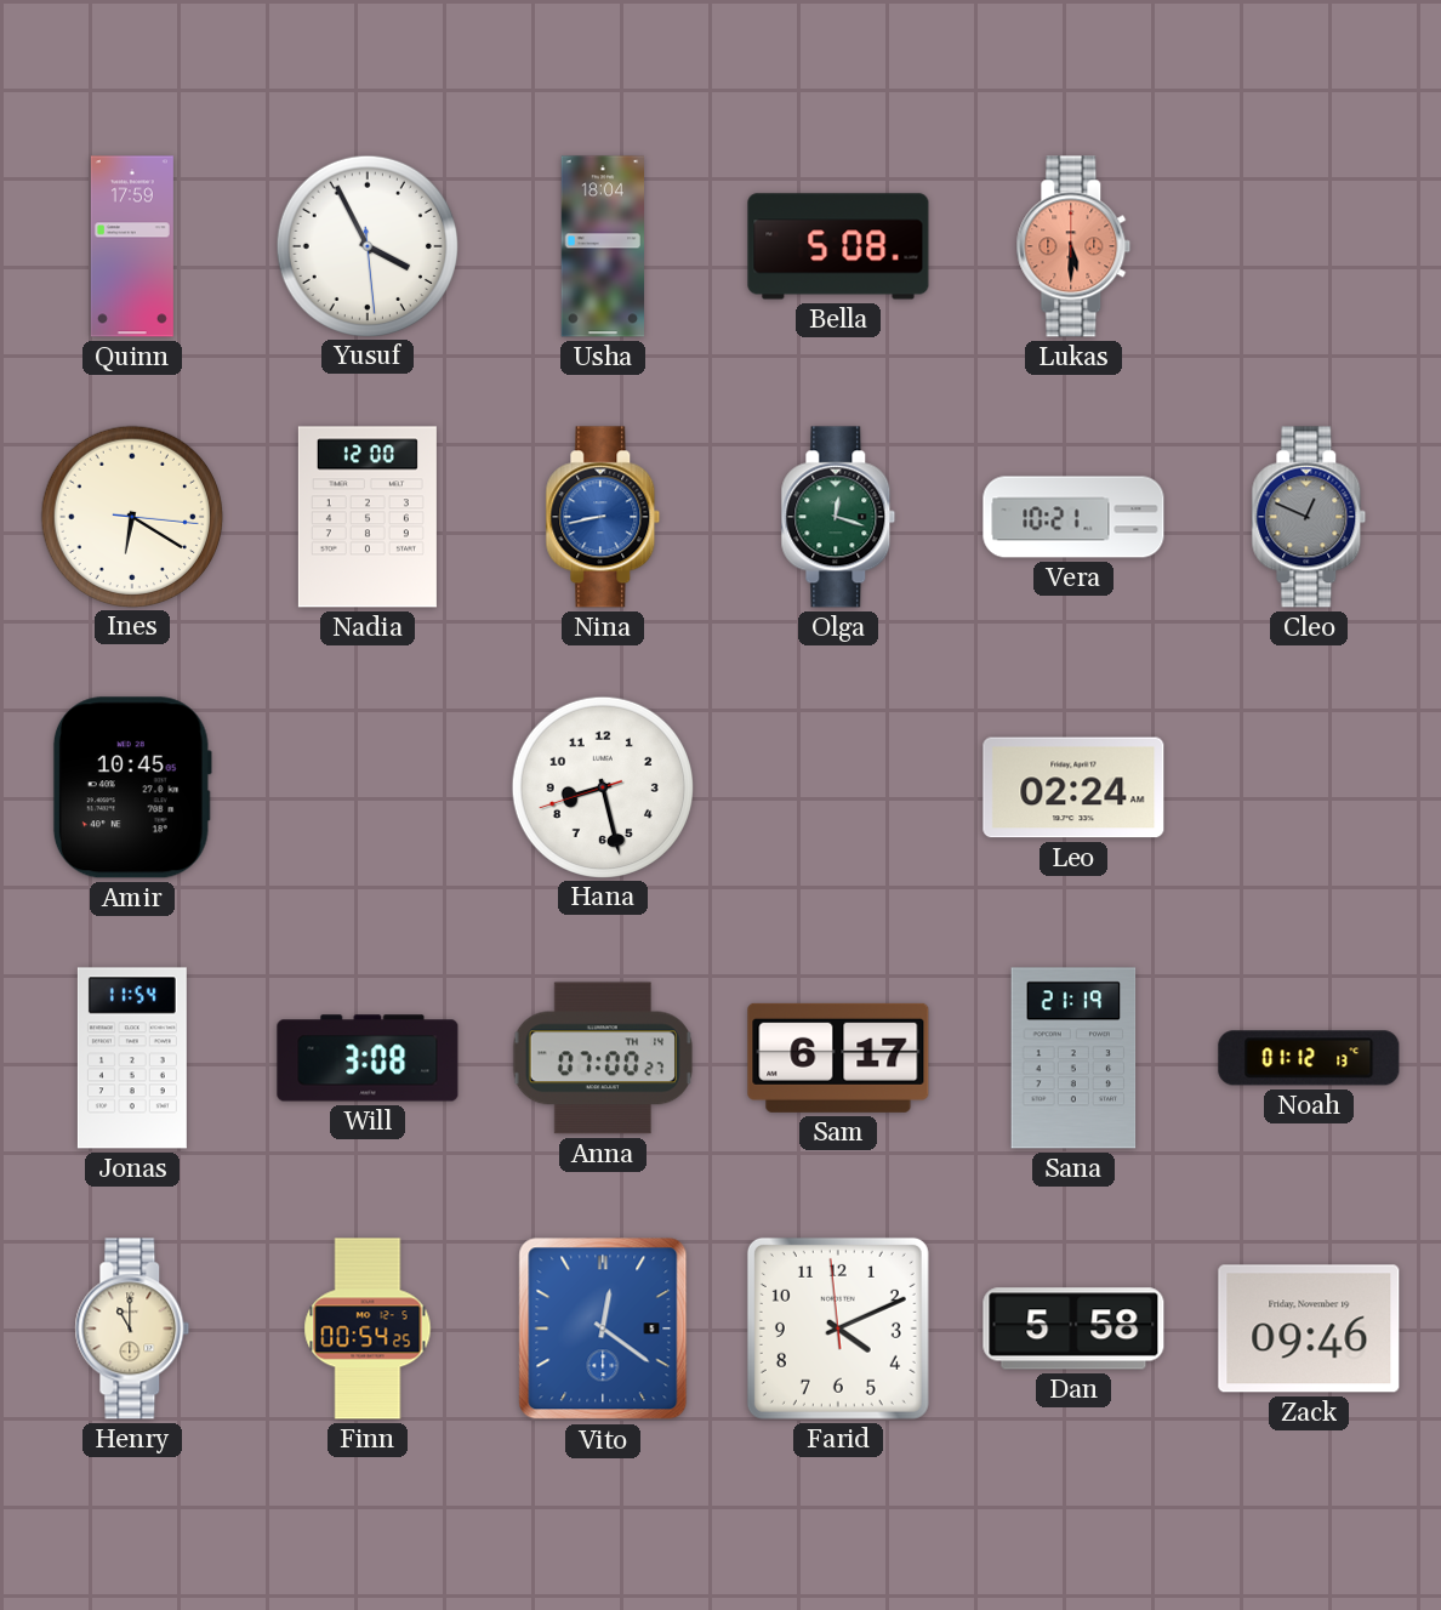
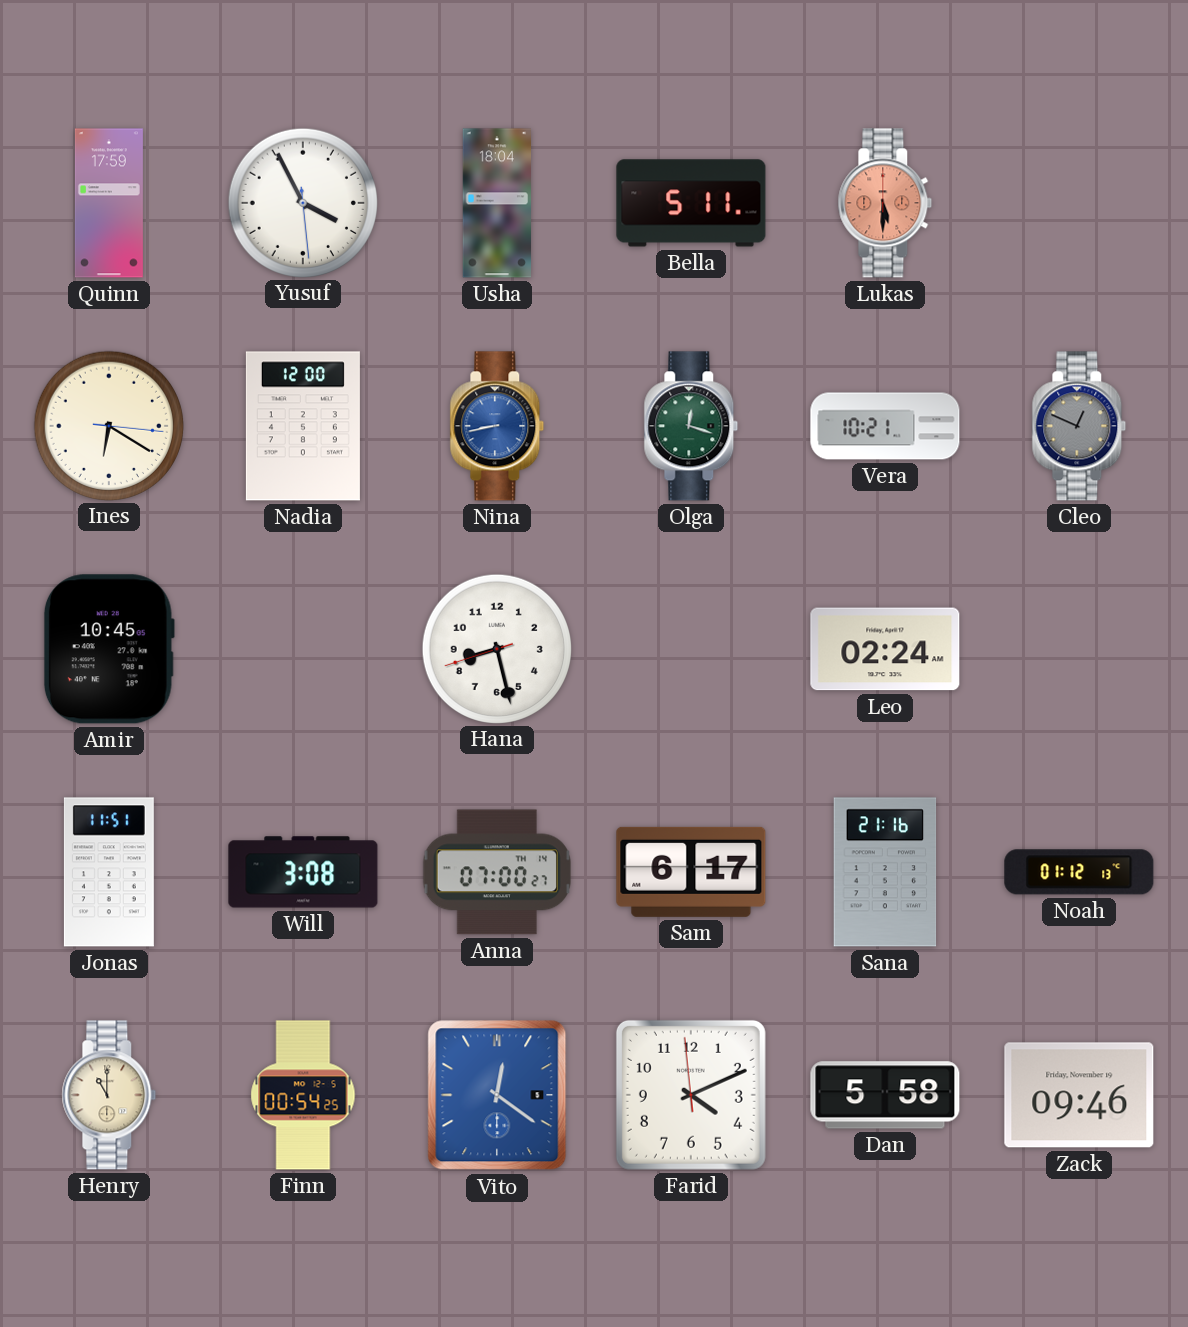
Bella: 5:08 -> 5:11
Jonas: 11:54 -> 11:51
Sana: 21:19 -> 21:16
